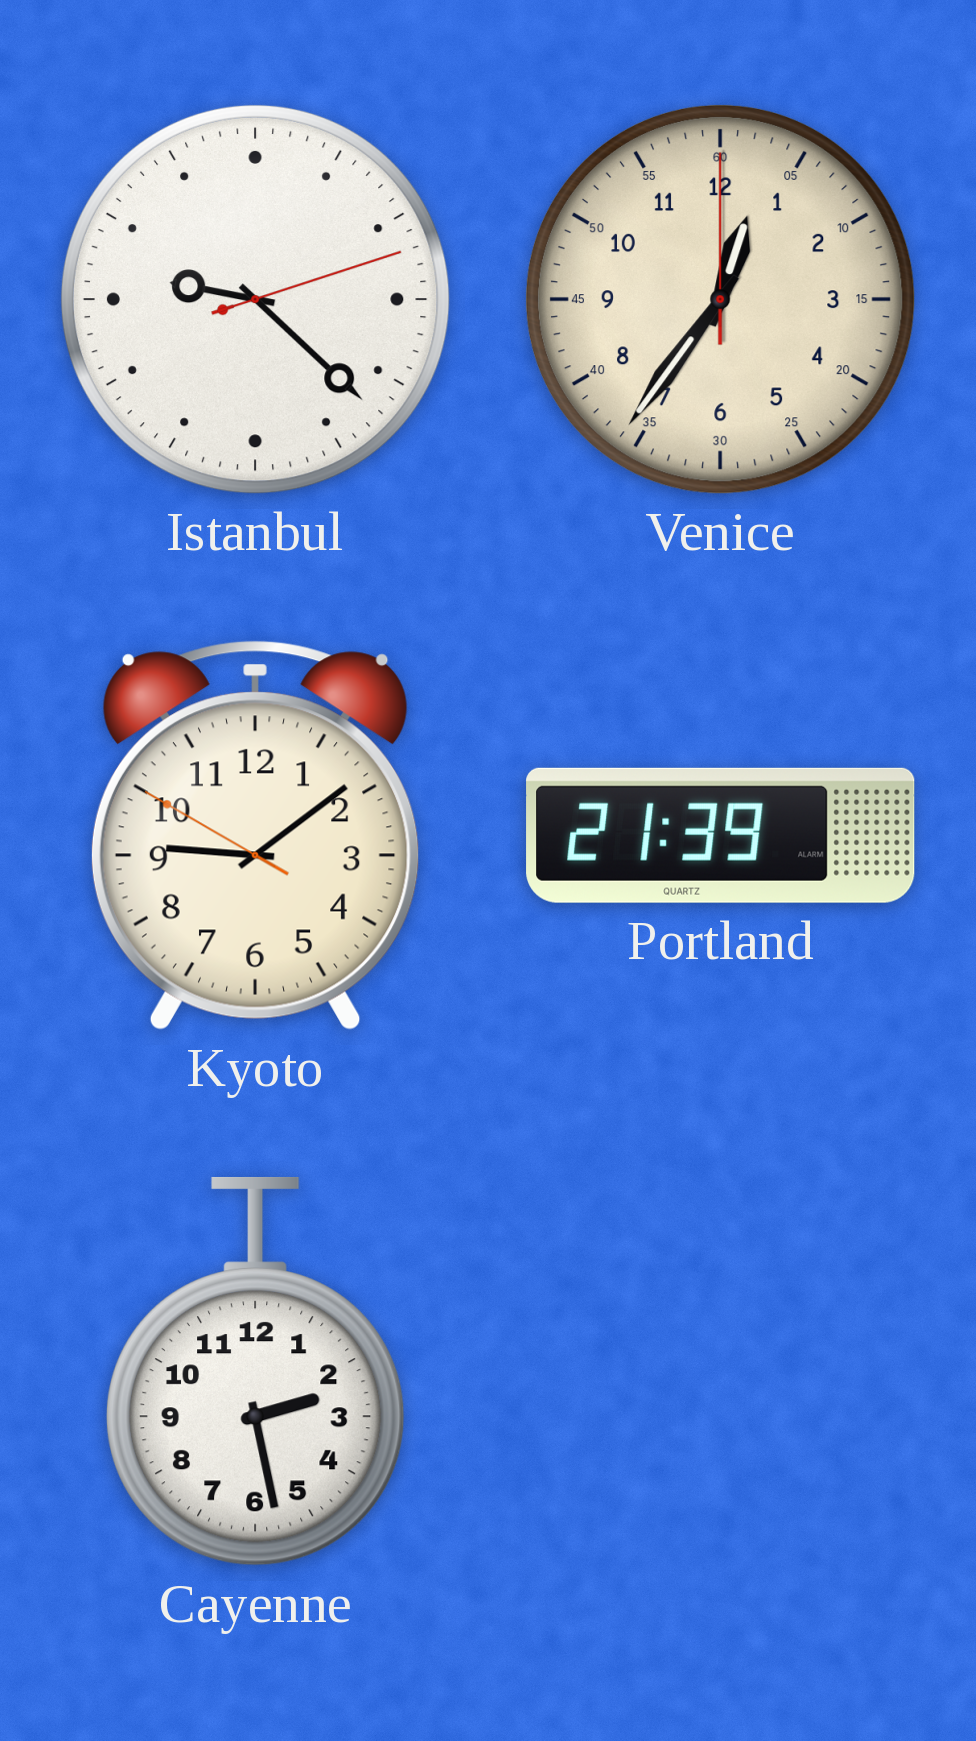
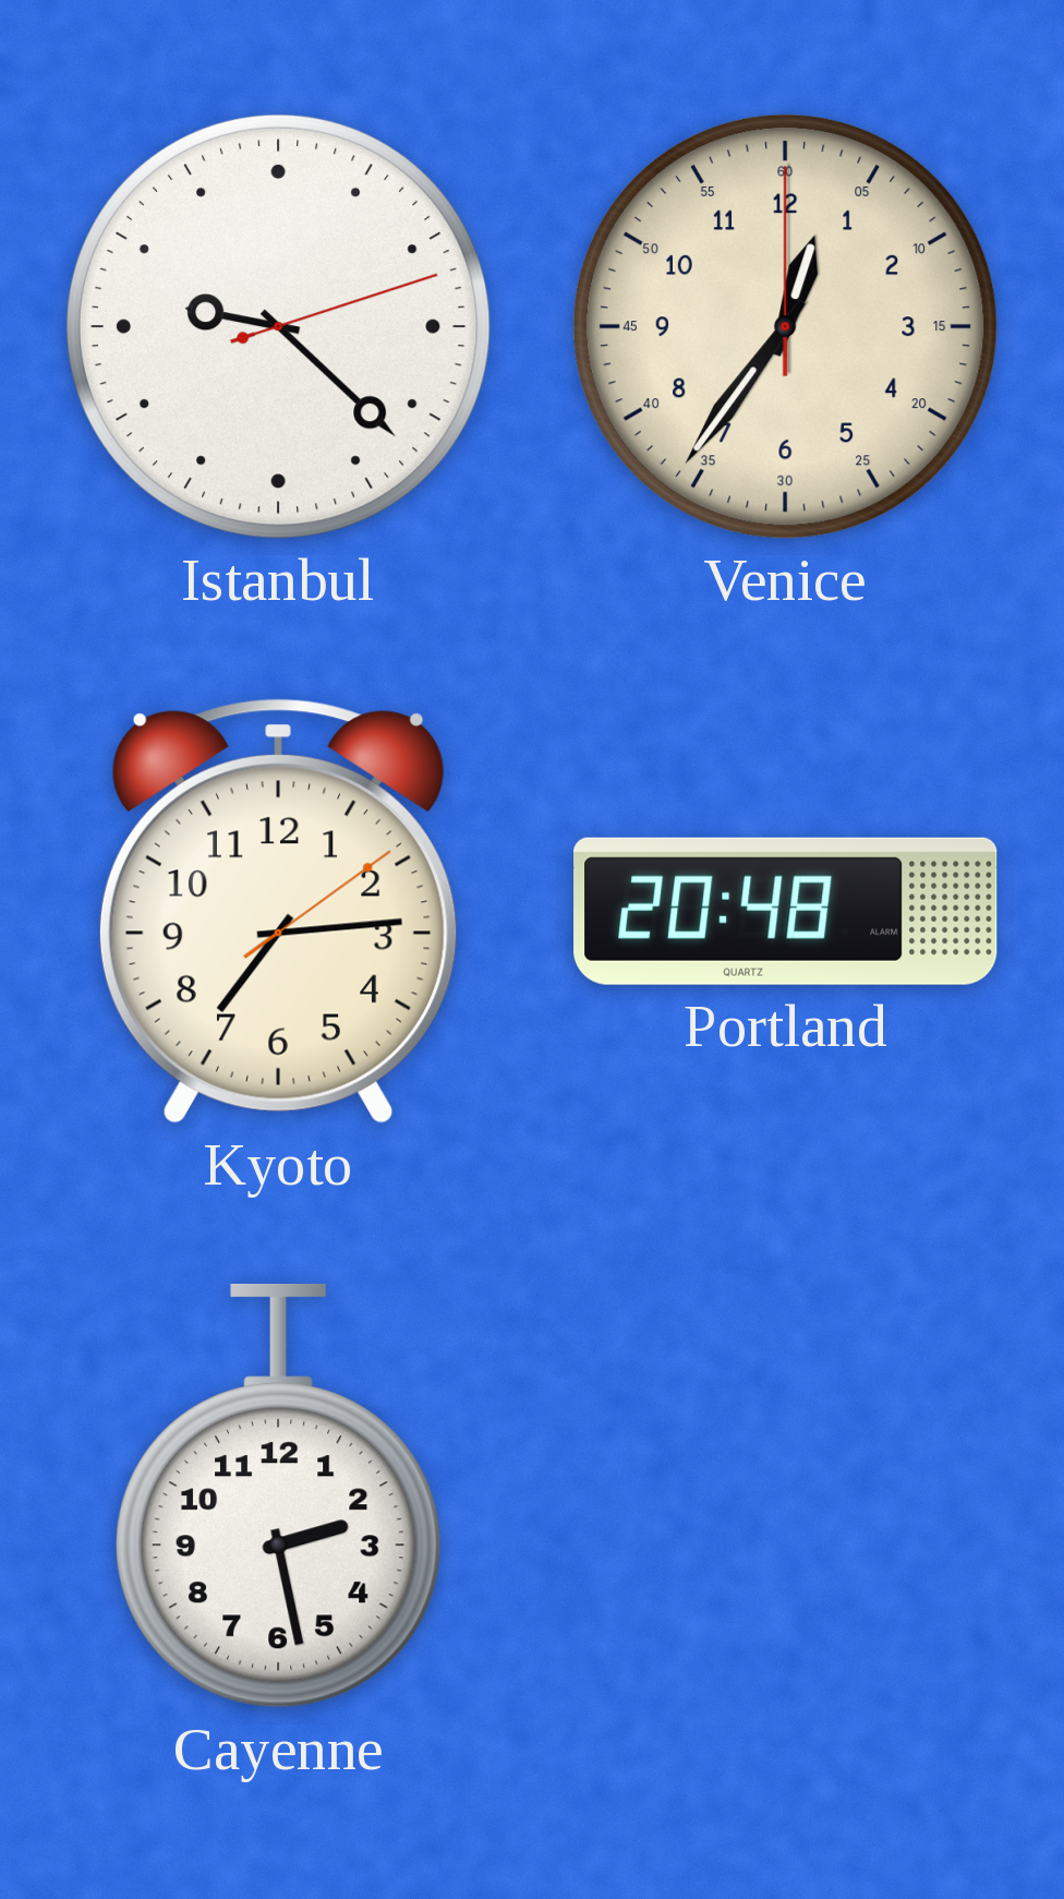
Kyoto: 9:08 -> 7:14
Portland: 21:39 -> 20:48
